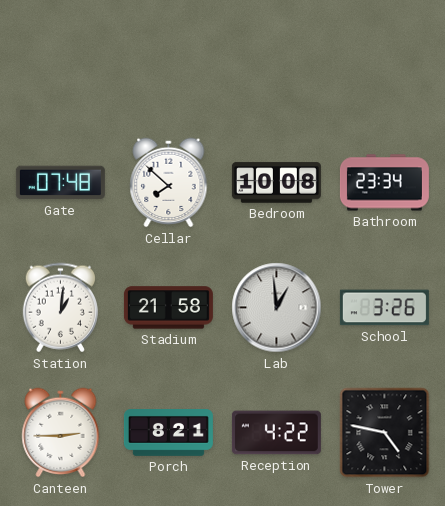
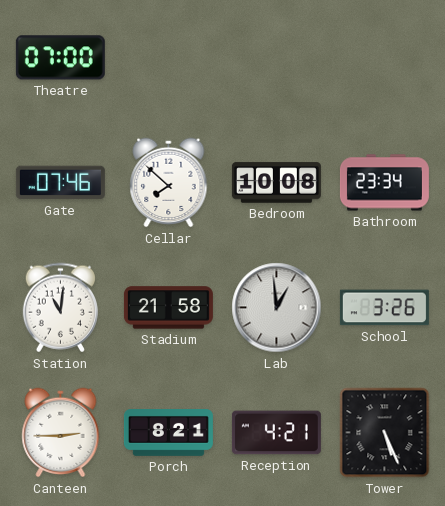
Theatre: none -> 07:00
Gate: 07:48 -> 07:46
Station: 1:01 -> 11:01
Reception: 4:22 -> 4:21
Tower: 4:47 -> 5:26
